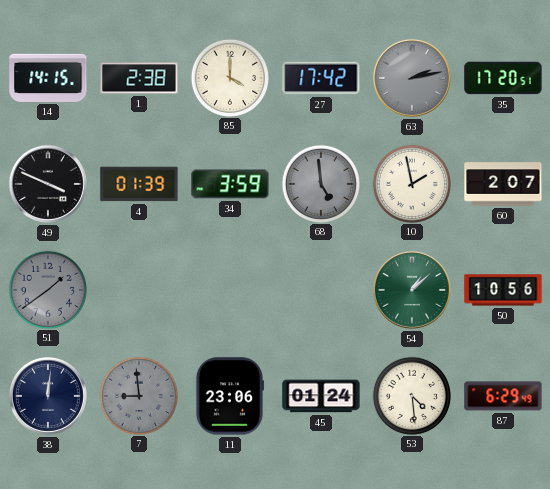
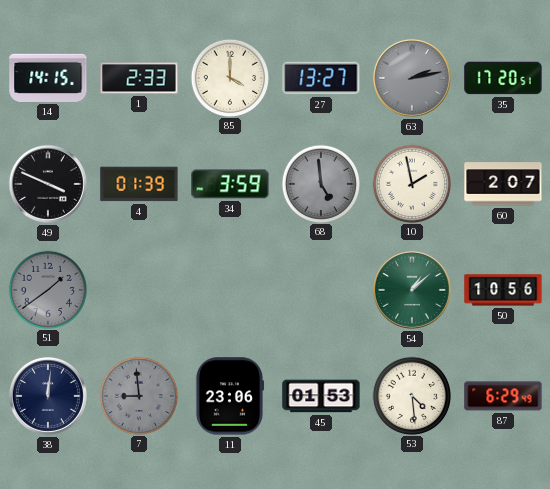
1: 2:38 -> 2:33
27: 17:42 -> 13:27
45: 01:24 -> 01:53
